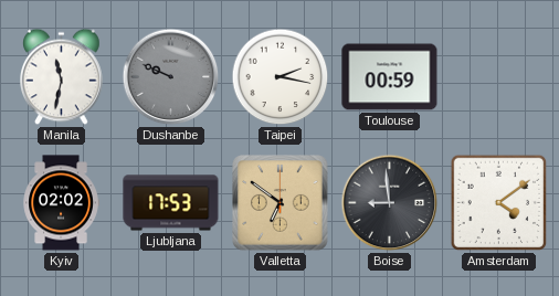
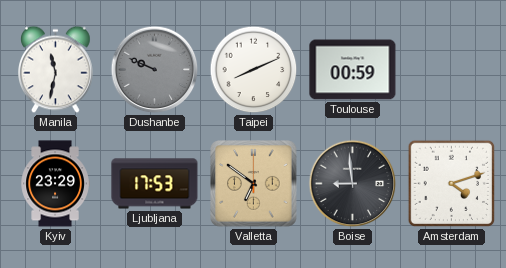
Taipei: 2:17 -> 8:11
Kyiv: 02:02 -> 23:29
Amsterdam: 4:09 -> 4:12
